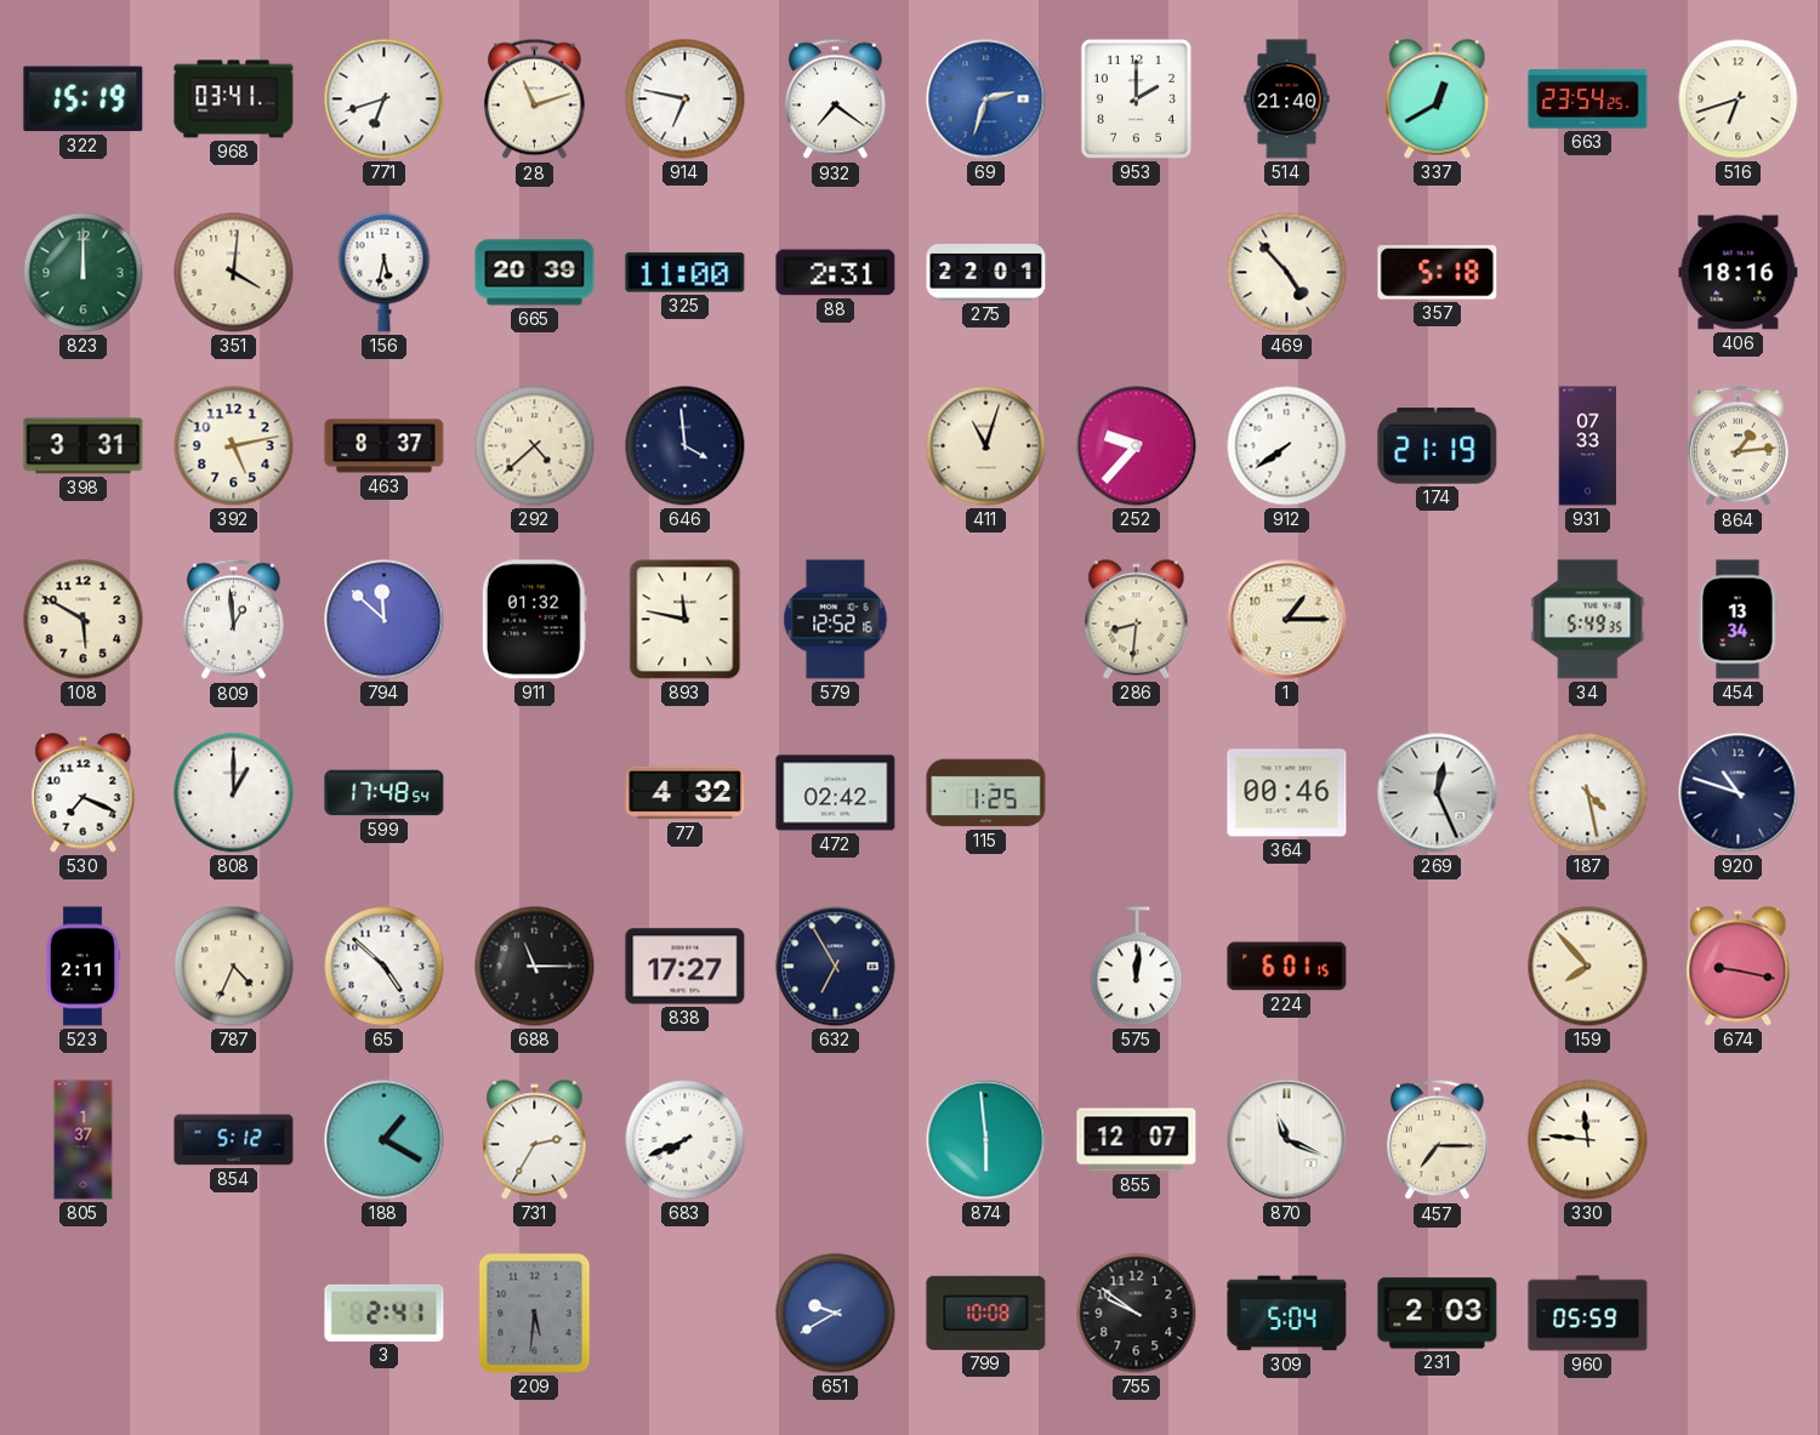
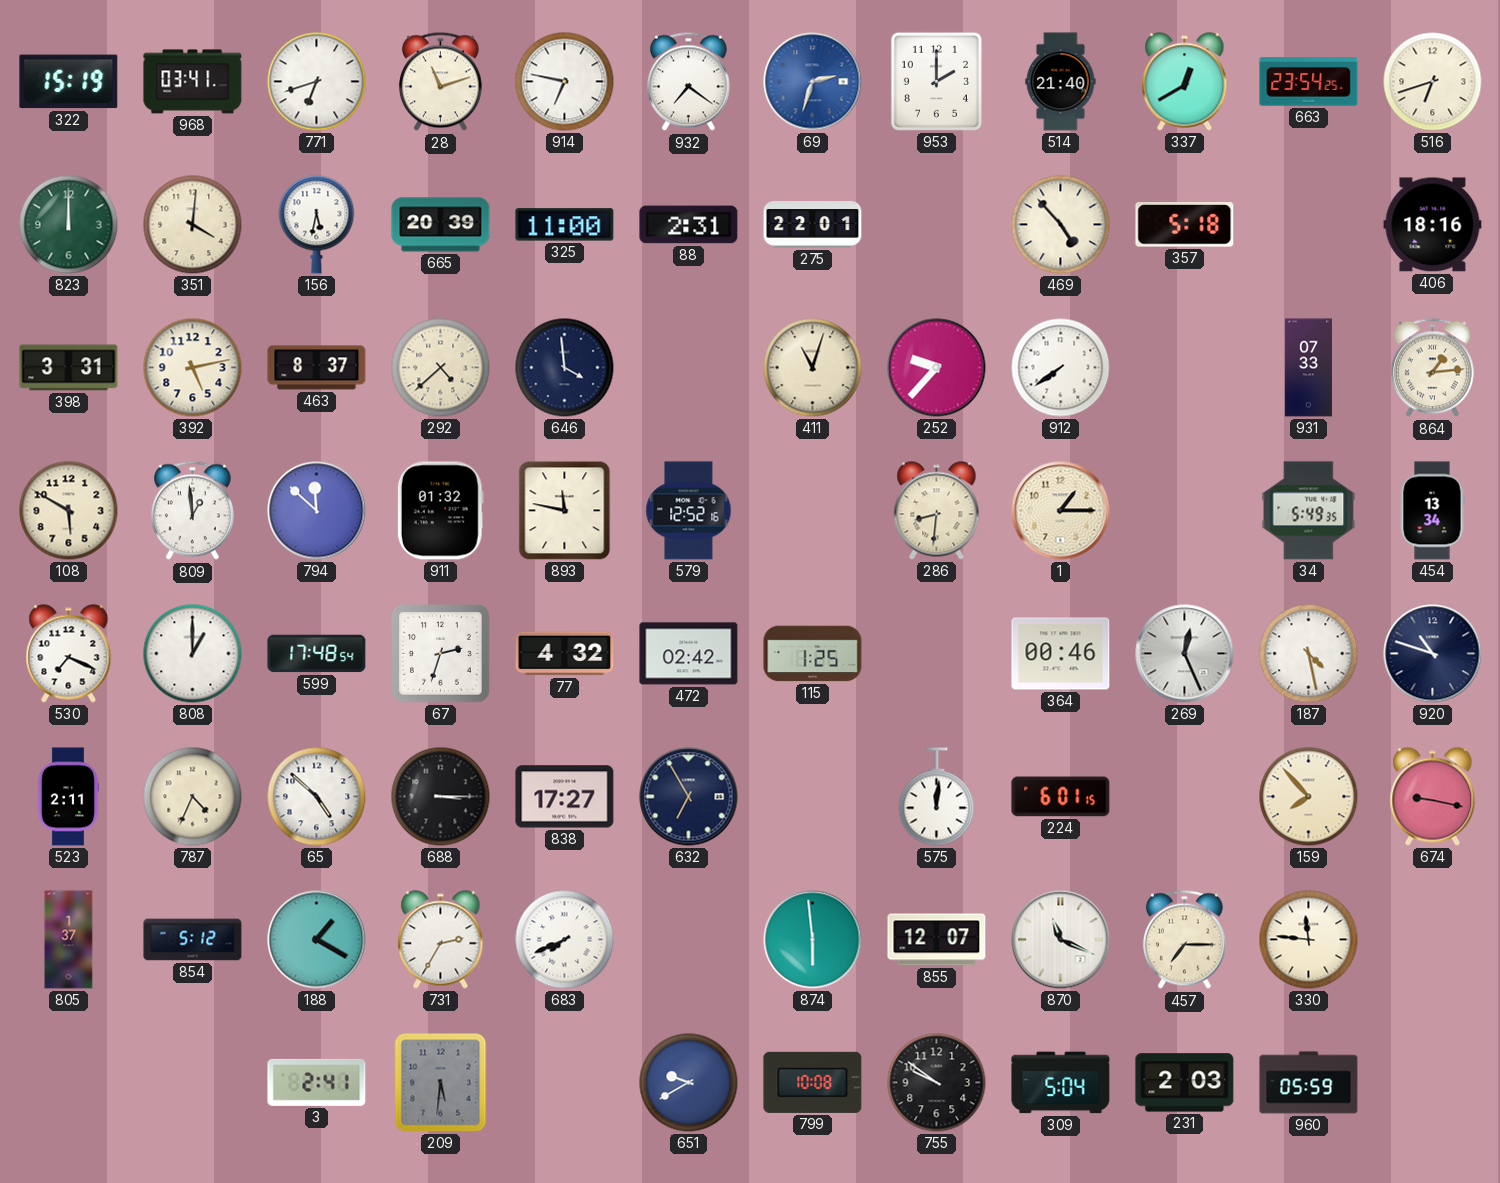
174: 21:19 -> none
67: none -> 2:33
688: 11:15 -> 3:15
